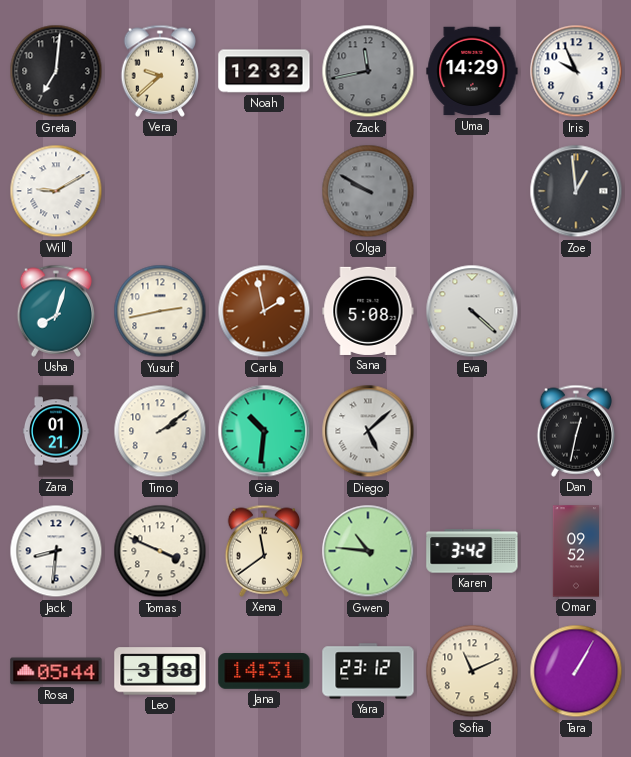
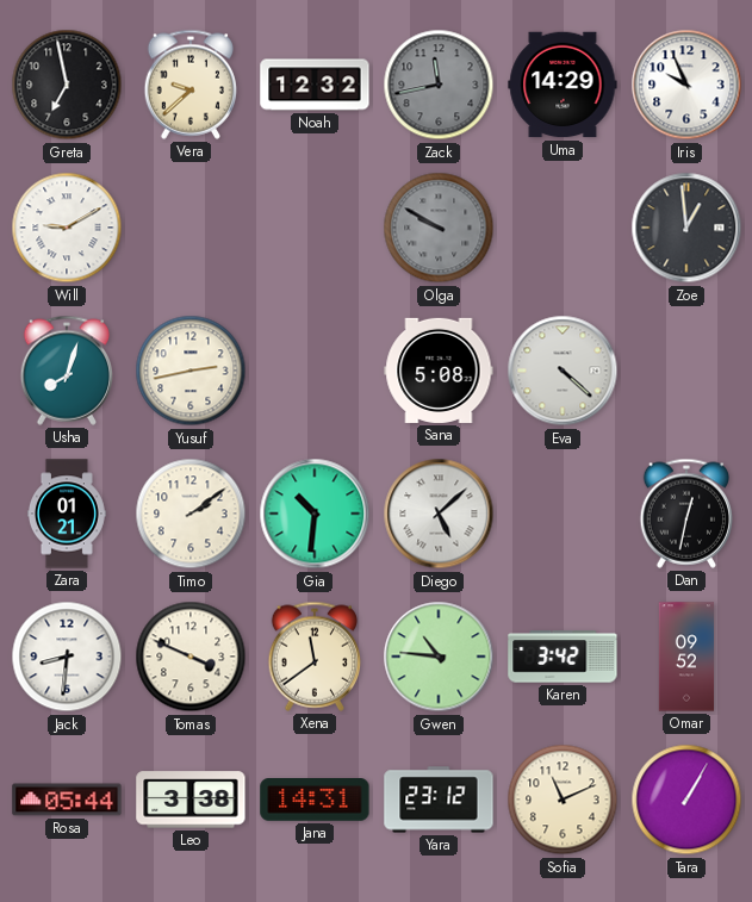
Greta: 7:01 -> 6:58
Carla: 1:58 -> none
